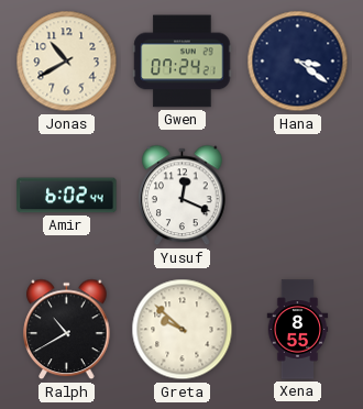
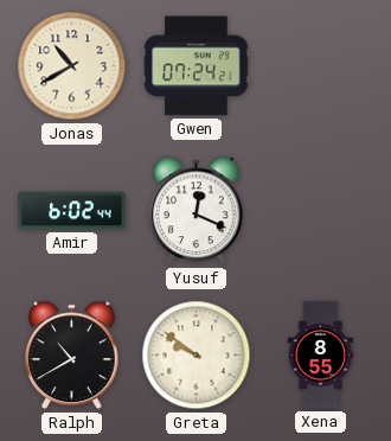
Hana: 3:21 -> none
Greta: 9:52 -> 9:51
